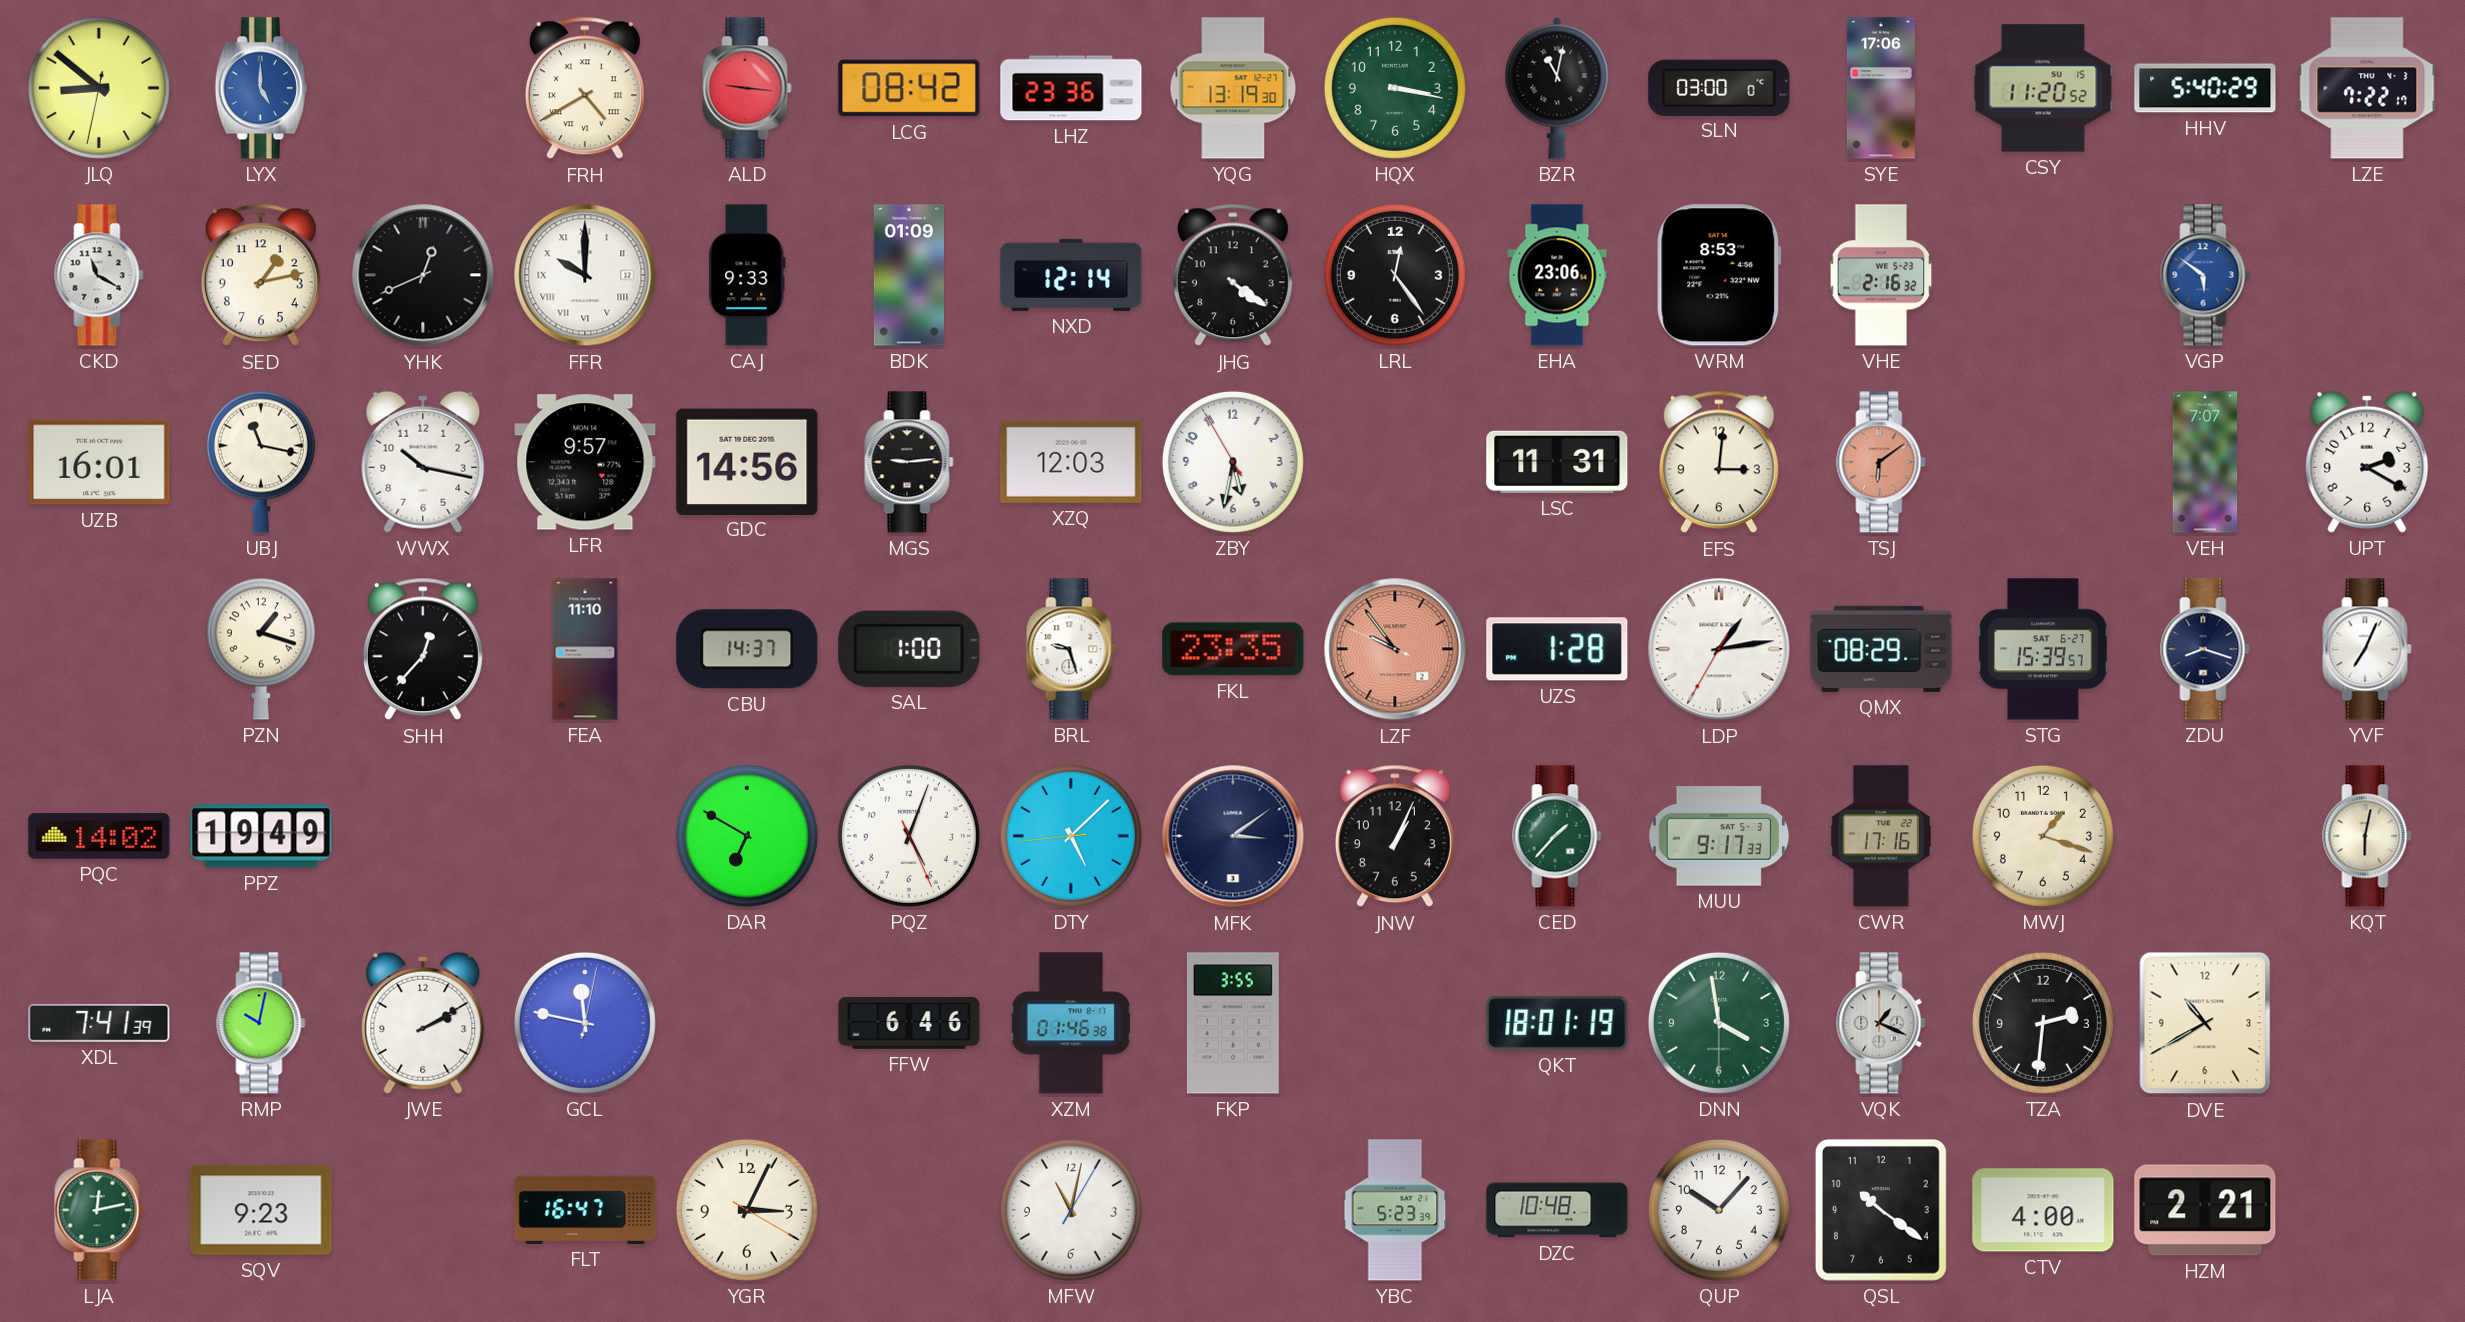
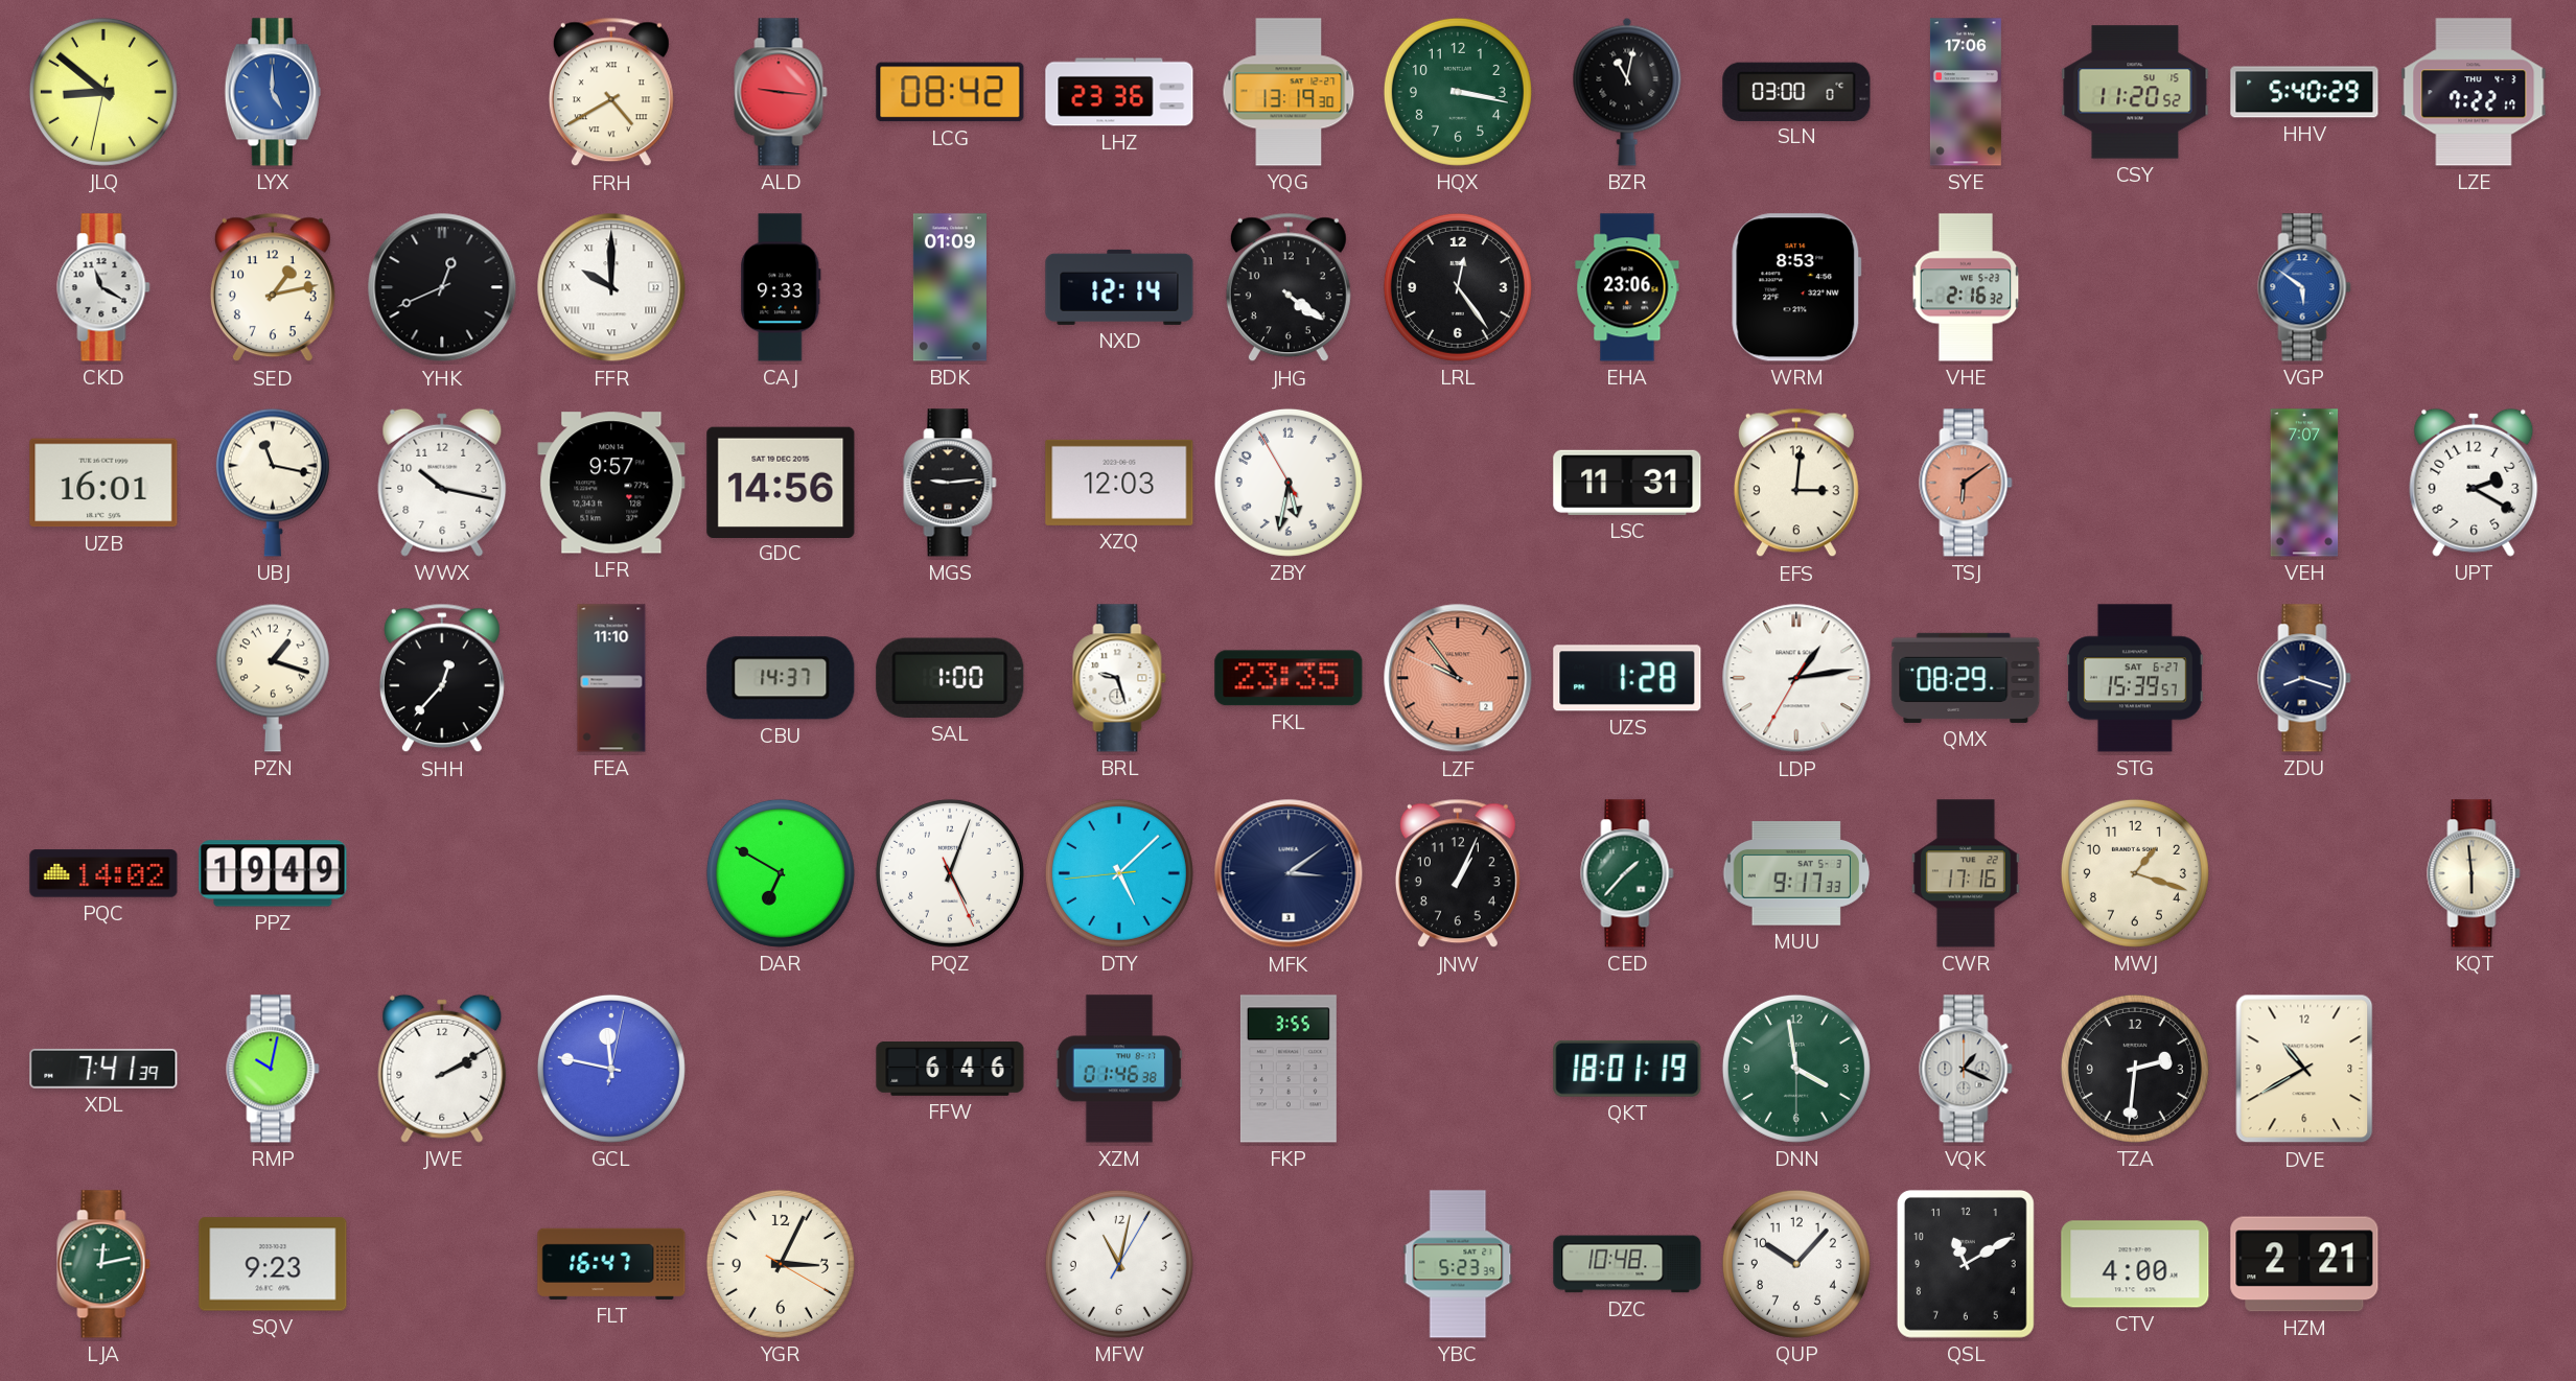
YVF: 7:04 -> none
KQT: 6:02 -> 5:59
QSL: 10:21 -> 11:10
